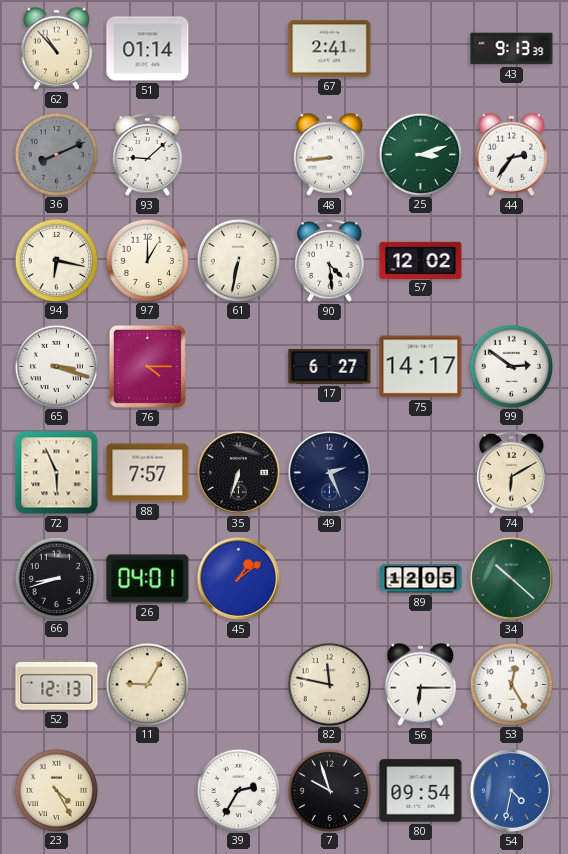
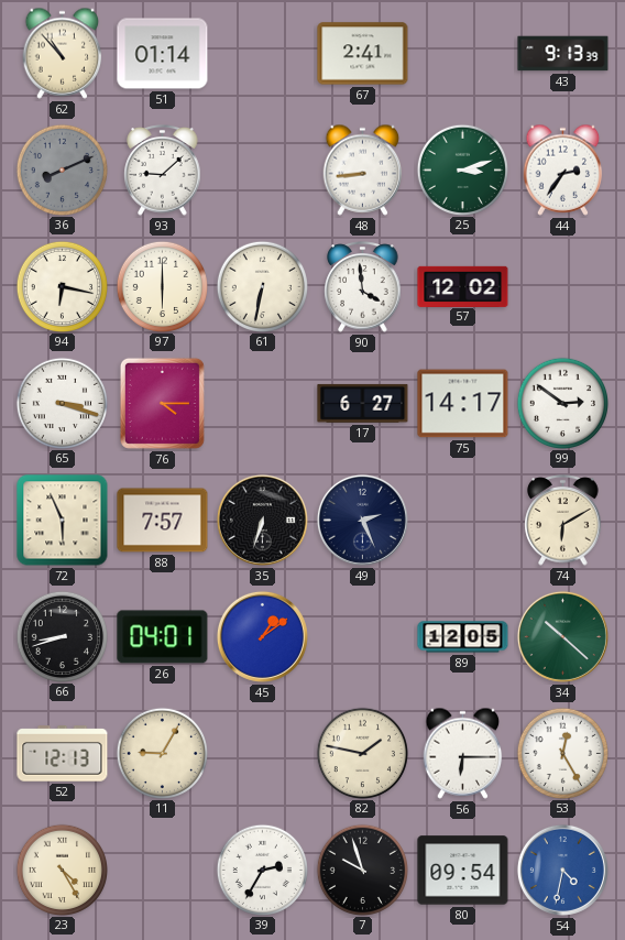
97: 1:00 -> 6:00
90: 4:29 -> 3:59
82: 11:47 -> 1:47
